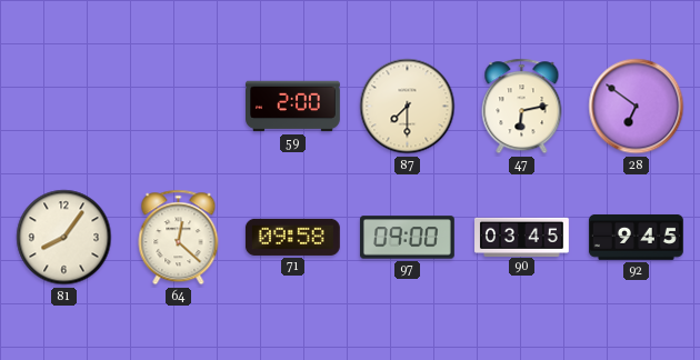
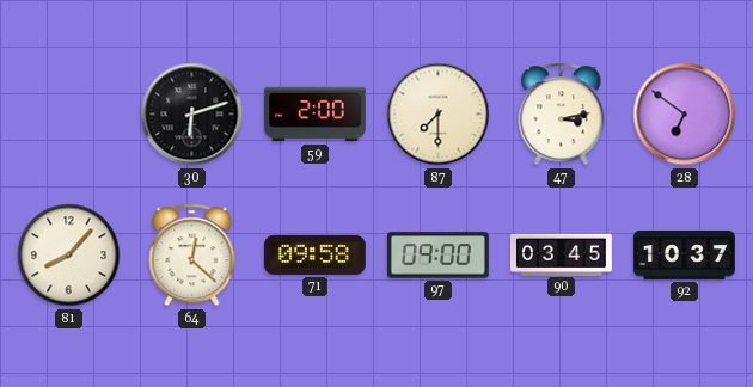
30: none -> 6:12
47: 6:13 -> 3:13
81: 8:06 -> 8:07
92: 9:45 -> 10:37
